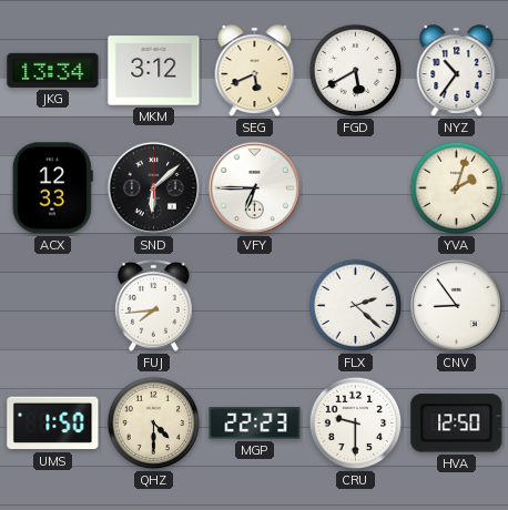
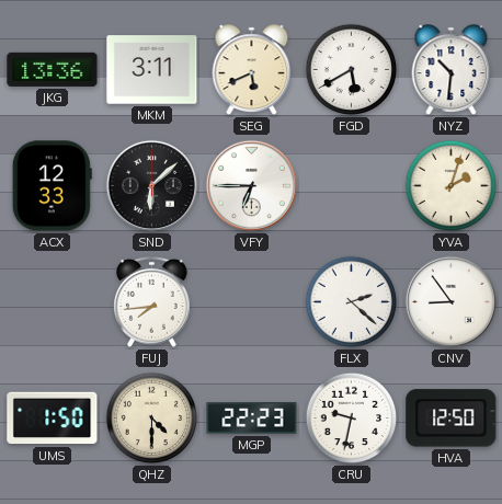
JKG: 13:34 -> 13:36
MKM: 3:12 -> 3:11
NYZ: 10:36 -> 10:31
CRU: 9:30 -> 9:32
